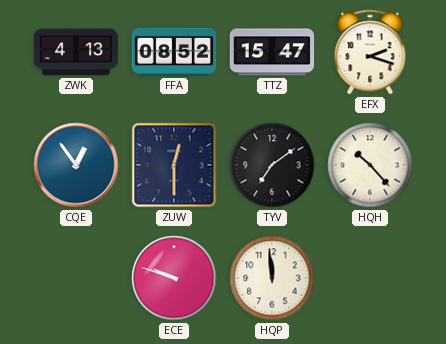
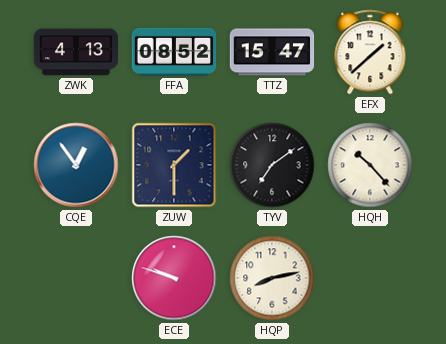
EFX: 2:18 -> 1:38
ZUW: 12:30 -> 1:30
HQP: 11:59 -> 8:13
